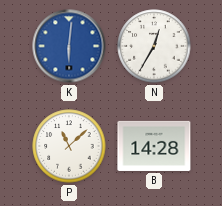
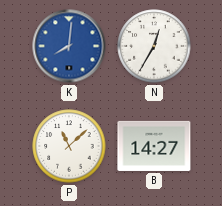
K: 6:01 -> 8:01
B: 14:28 -> 14:27
